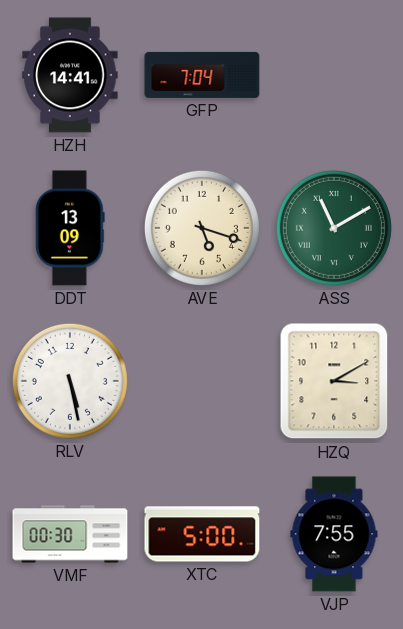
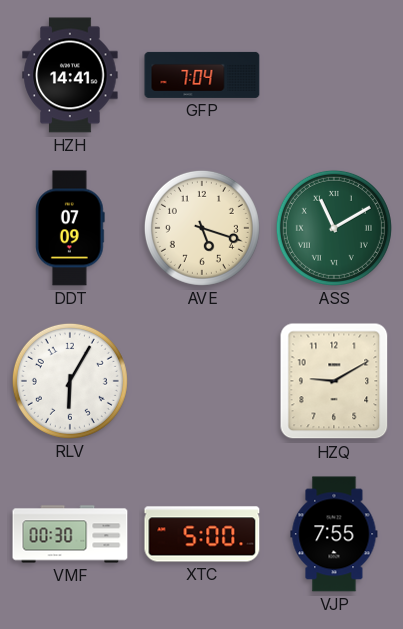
DDT: 13:09 -> 07:09
RLV: 5:28 -> 6:05
HZQ: 3:10 -> 9:10
